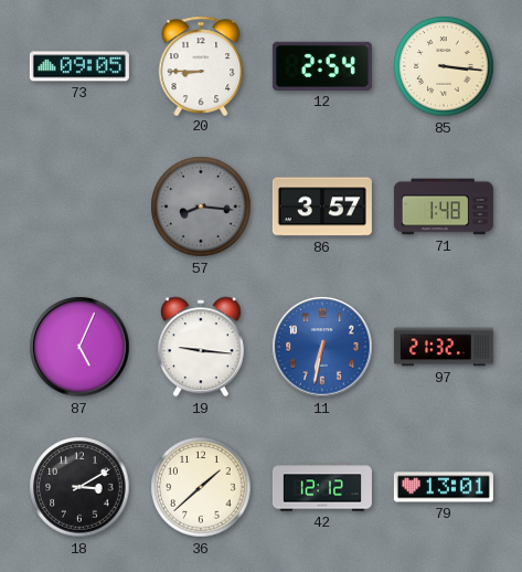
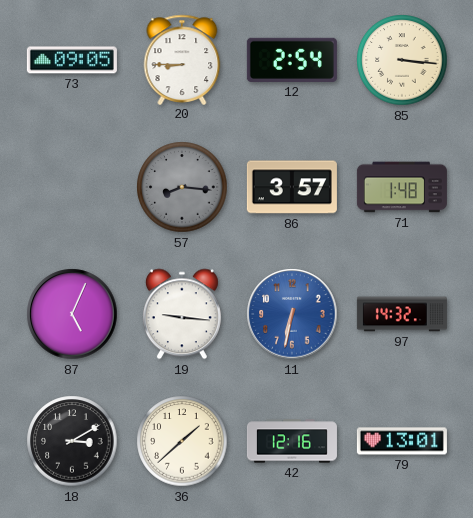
97: 21:32 -> 14:32
42: 12:12 -> 12:16
